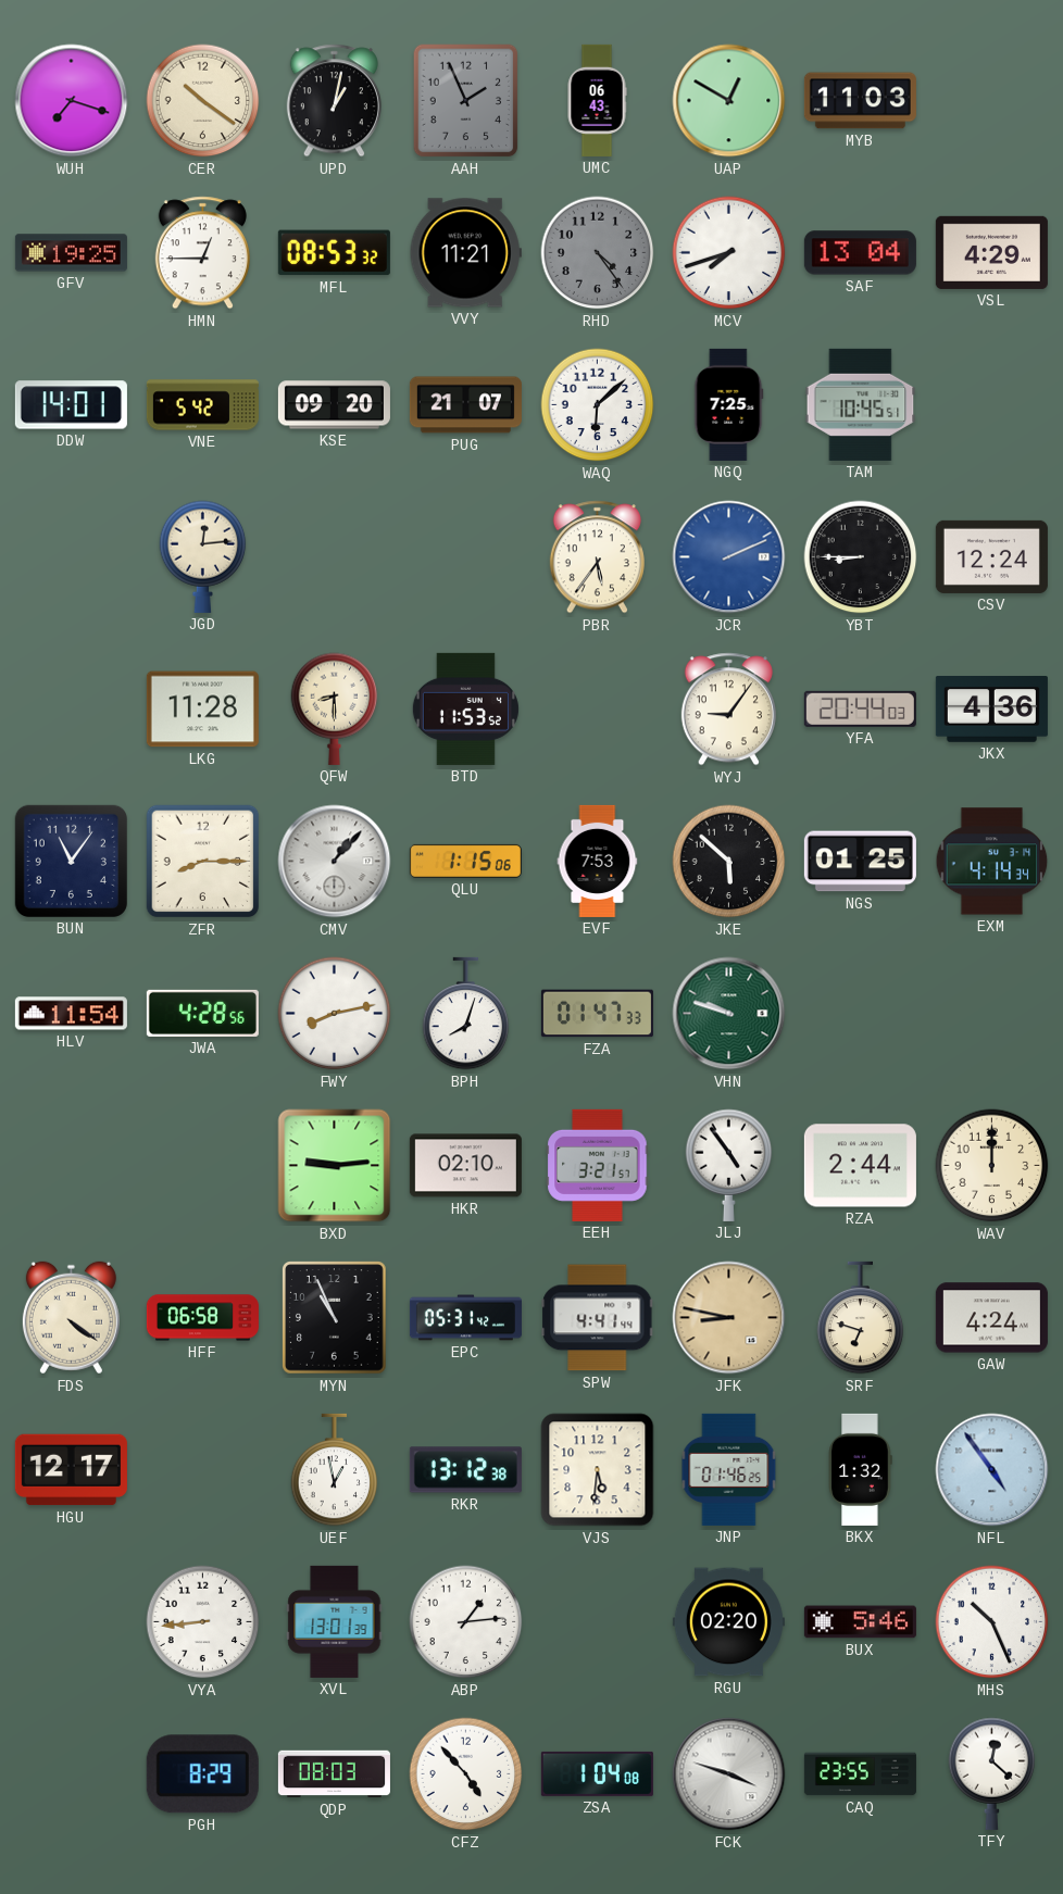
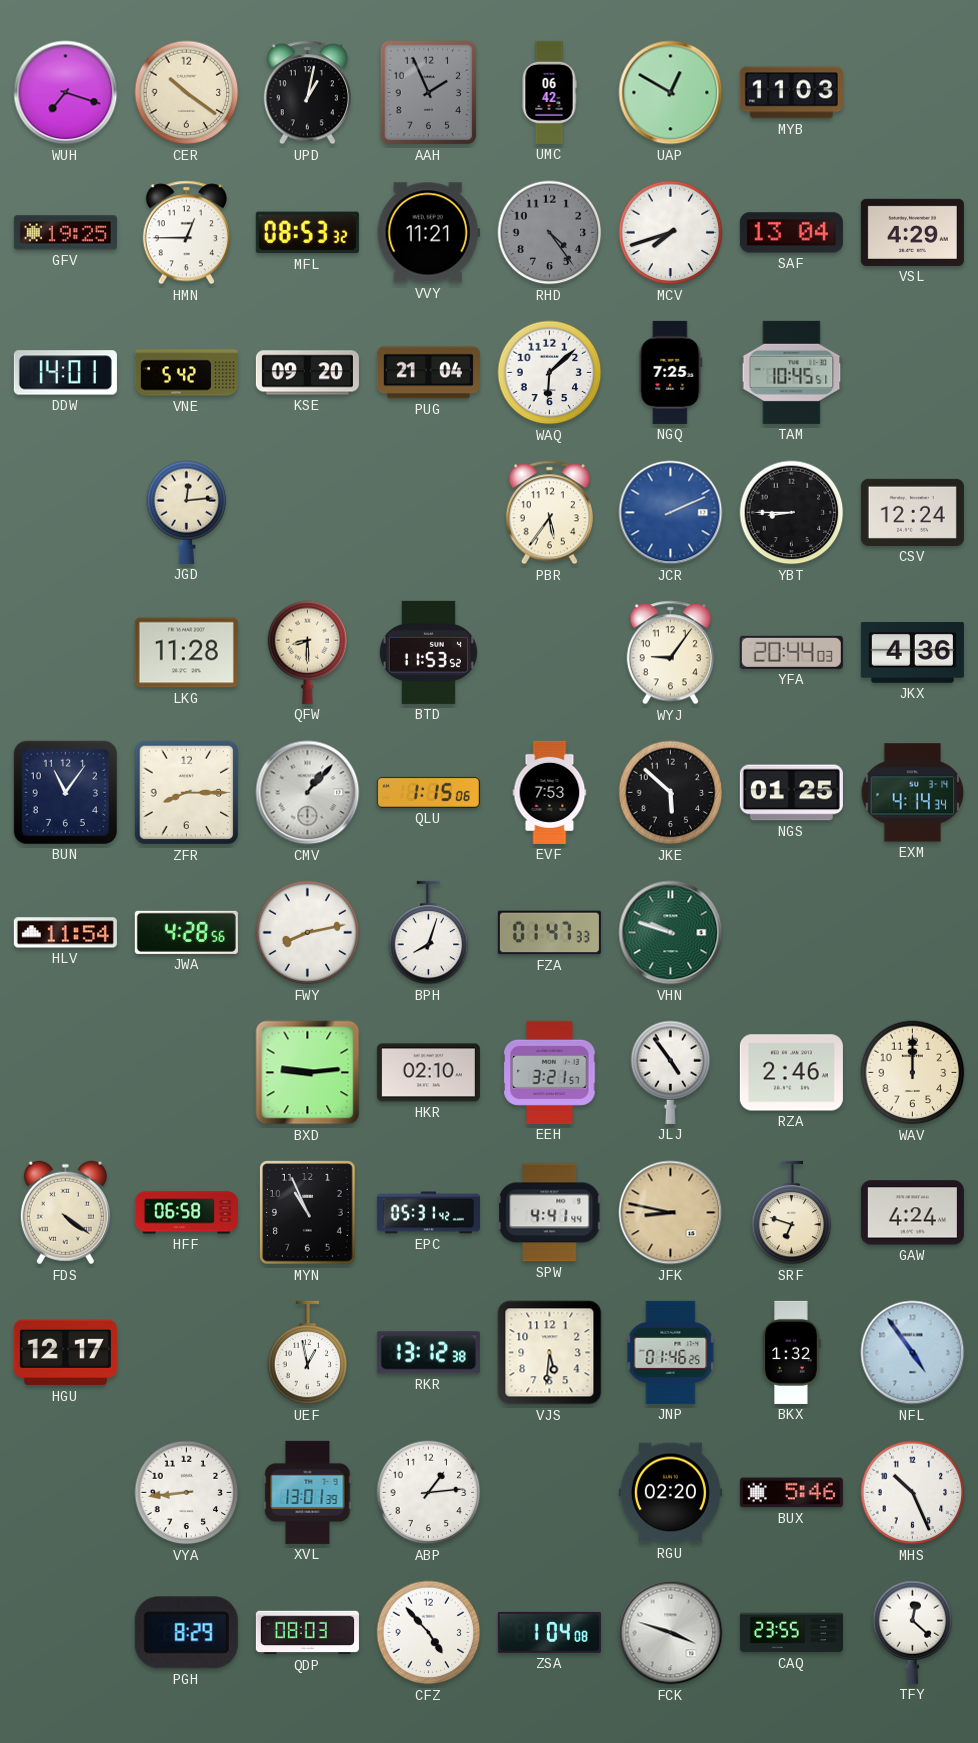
UMC: 06:43 -> 06:42
PUG: 21:07 -> 21:04
RZA: 2:44 -> 2:46
